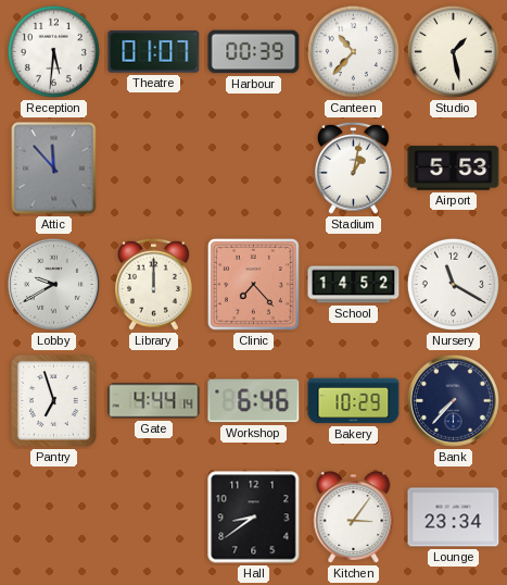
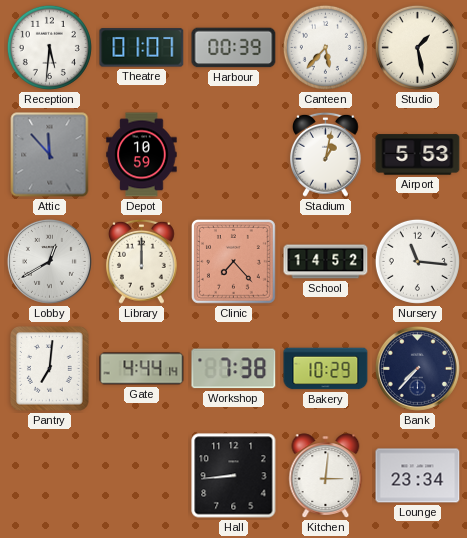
Canteen: 10:37 -> 5:37
Depot: none -> 10:59
Lobby: 9:40 -> 12:40
Nursery: 11:20 -> 11:16
Pantry: 6:57 -> 7:01
Workshop: 6:46 -> 7:38
Hall: 8:39 -> 8:44
Kitchen: 3:06 -> 3:01
